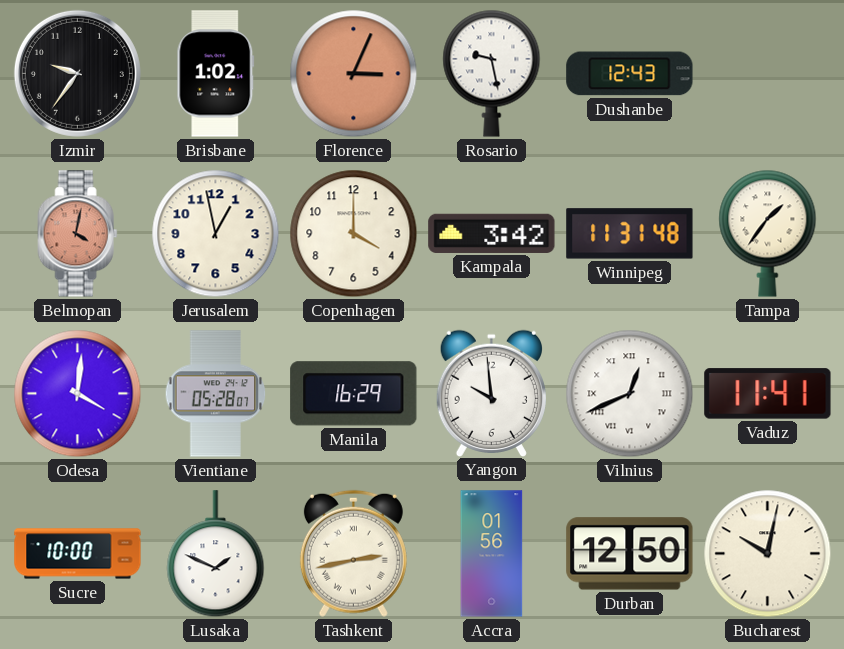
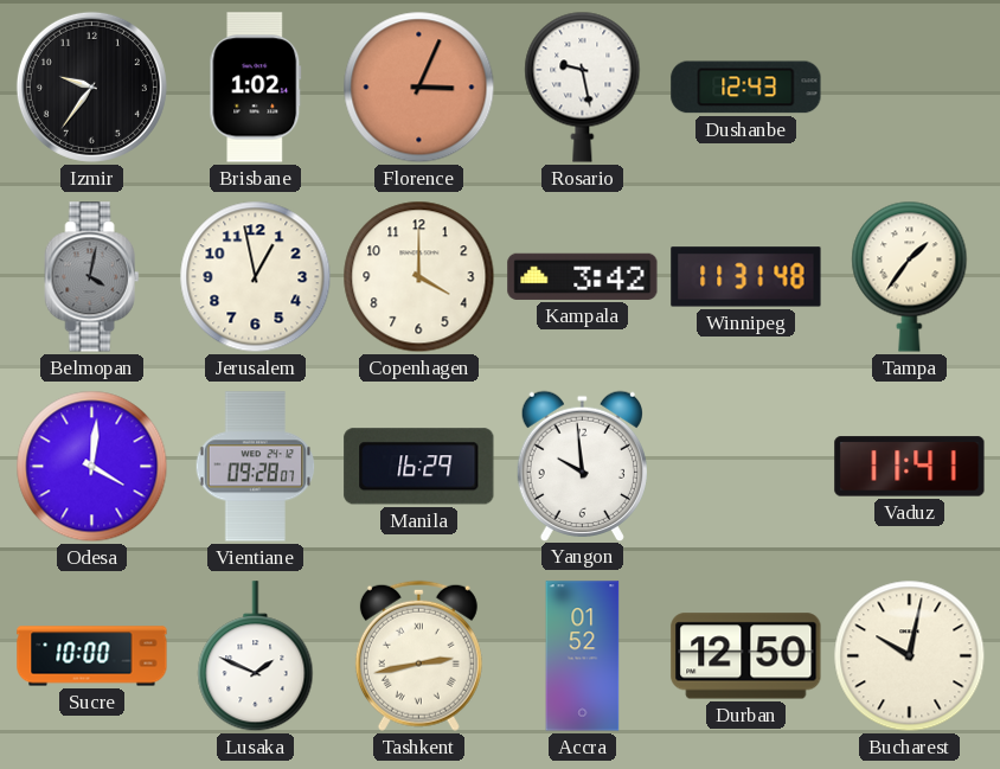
Belmopan dial: salmon -> grey
Vientiane: 05:28 -> 09:28
Vilnius: 12:41 -> none
Accra: 01:56 -> 01:52
